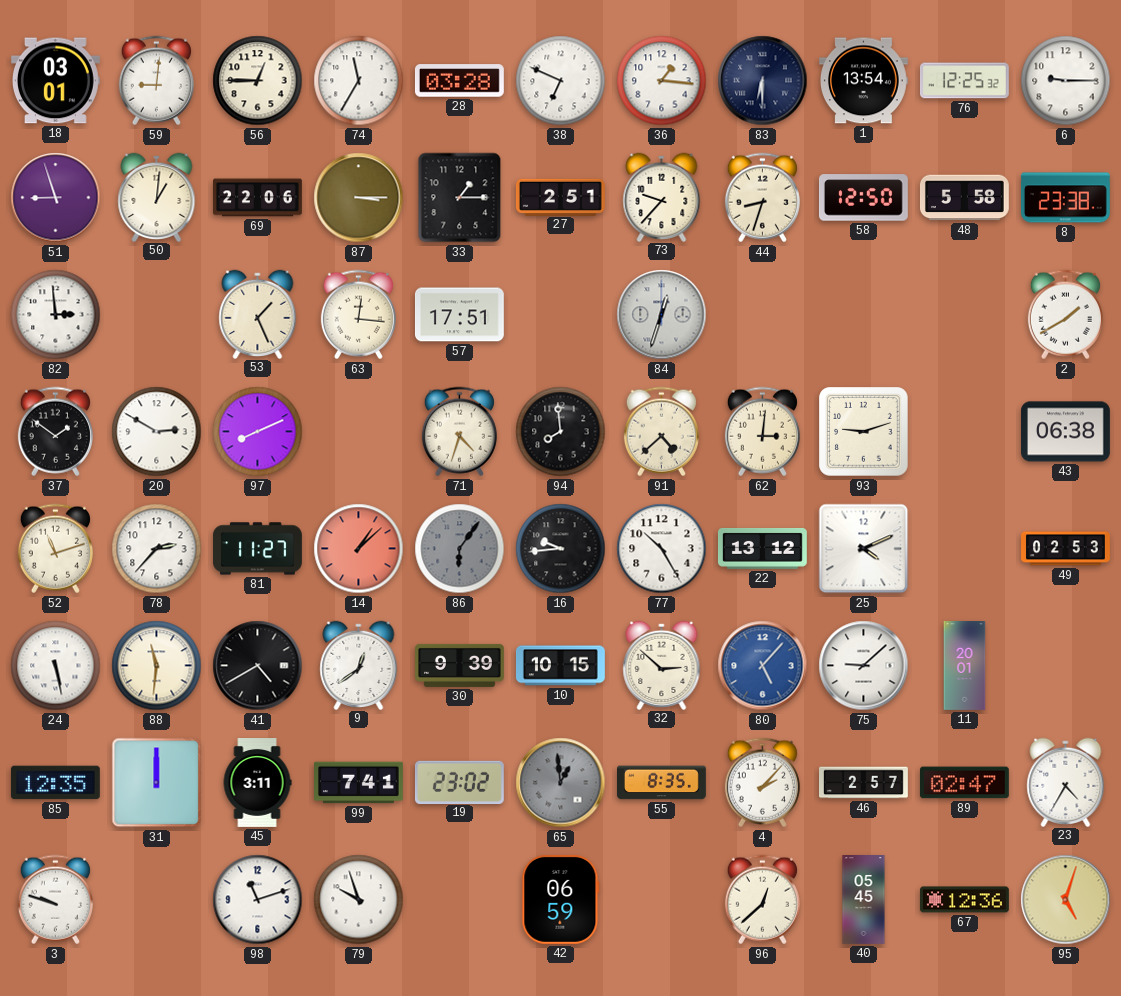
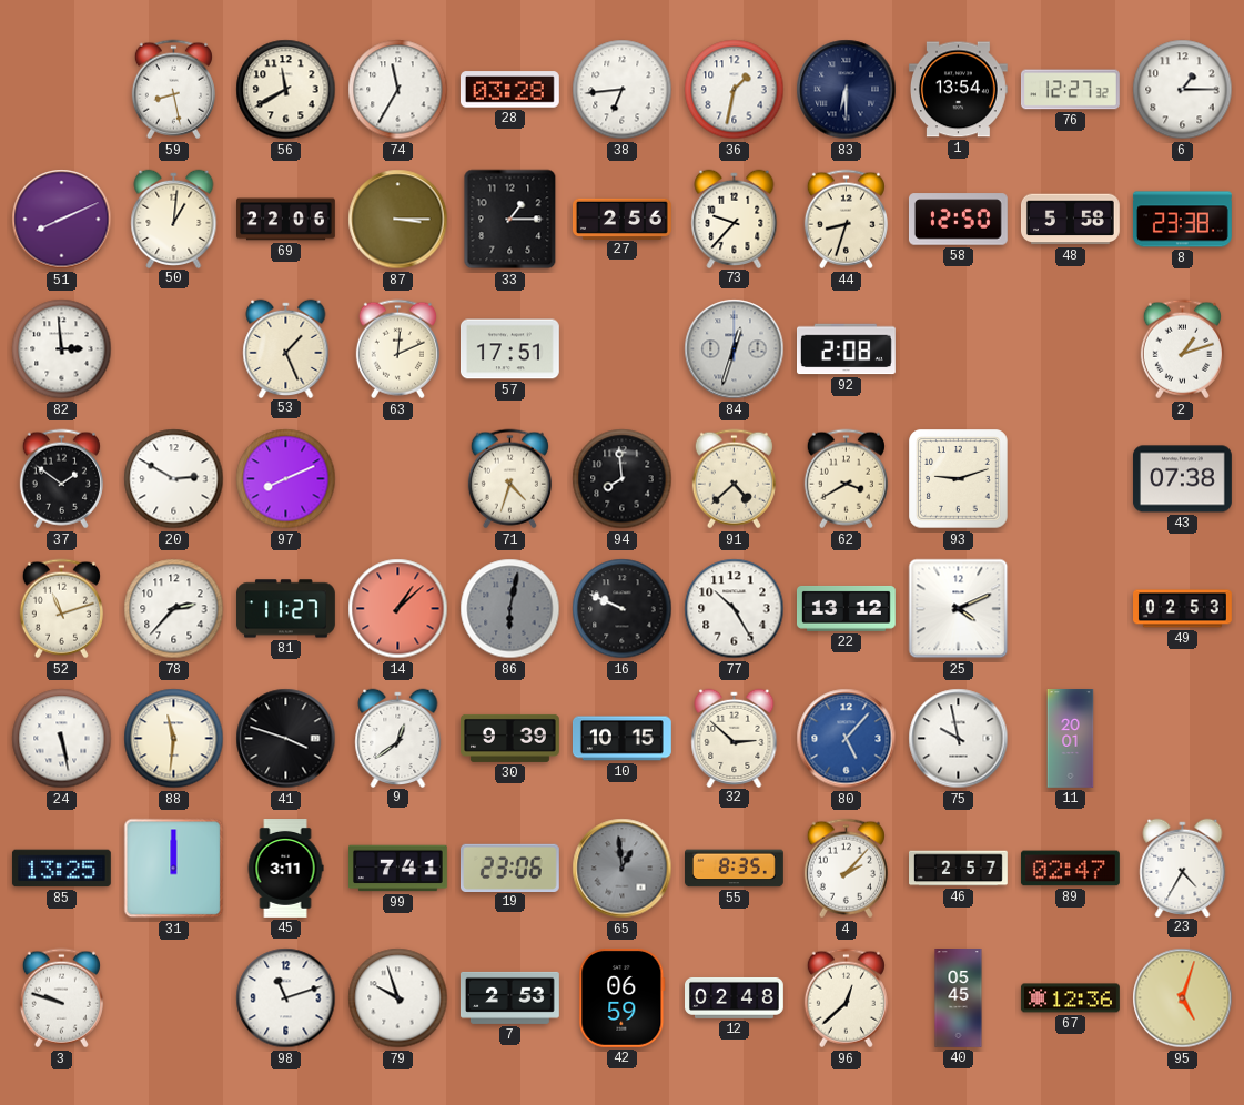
18: 03:01 -> none
59: 9:01 -> 8:28
56: 12:45 -> 11:40
38: 6:49 -> 6:44
36: 1:16 -> 1:32
76: 12:25 -> 12:27
6: 9:15 -> 1:15
51: 8:57 -> 8:11
27: 2:51 -> 2:56
63: 12:16 -> 12:11
92: none -> 2:08
2: 1:40 -> 1:12
62: 3:01 -> 3:40
43: 06:38 -> 07:38
86: 6:06 -> 6:02
16: 9:44 -> 9:49
41: 4:40 -> 3:48
75: 9:08 -> 9:58
85: 12:35 -> 13:25
19: 23:02 -> 23:06
7: none -> 2:53
12: none -> 02:48
